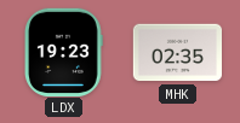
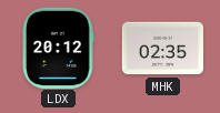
LDX: 19:23 -> 20:12
